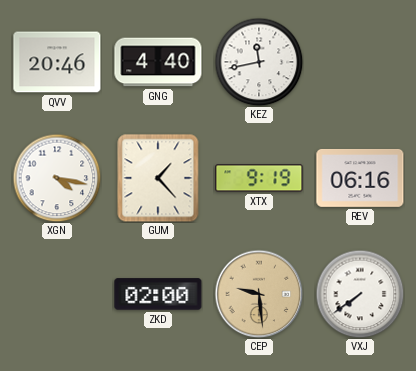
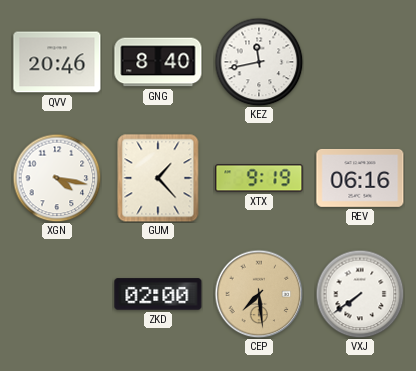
GNG: 4:40 -> 8:40
CEP: 9:29 -> 7:29
